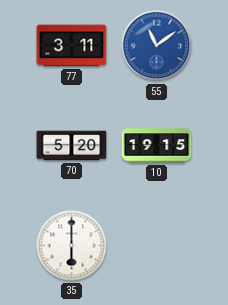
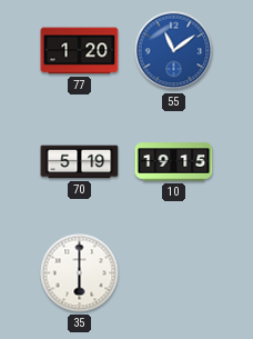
77: 3:11 -> 1:20
70: 5:20 -> 5:19
